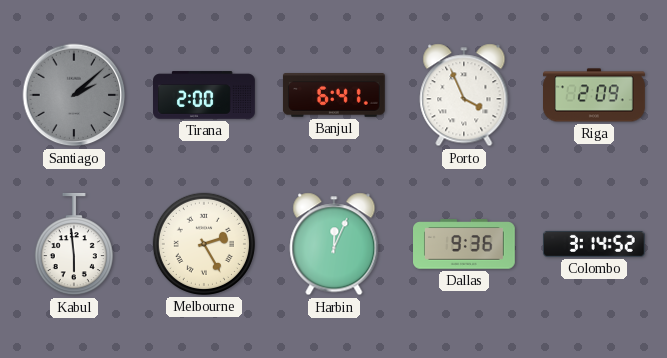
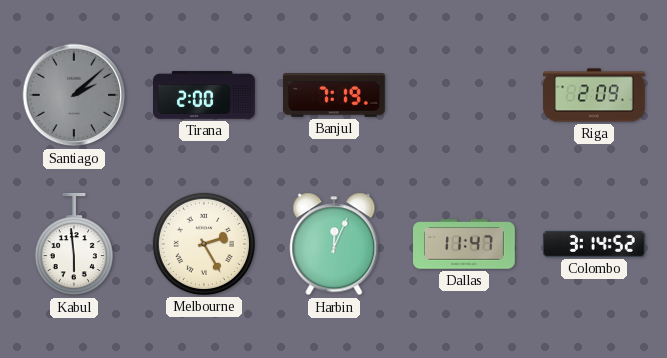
Banjul: 6:41 -> 7:19
Porto: 3:56 -> none
Dallas: 9:36 -> 11:47
